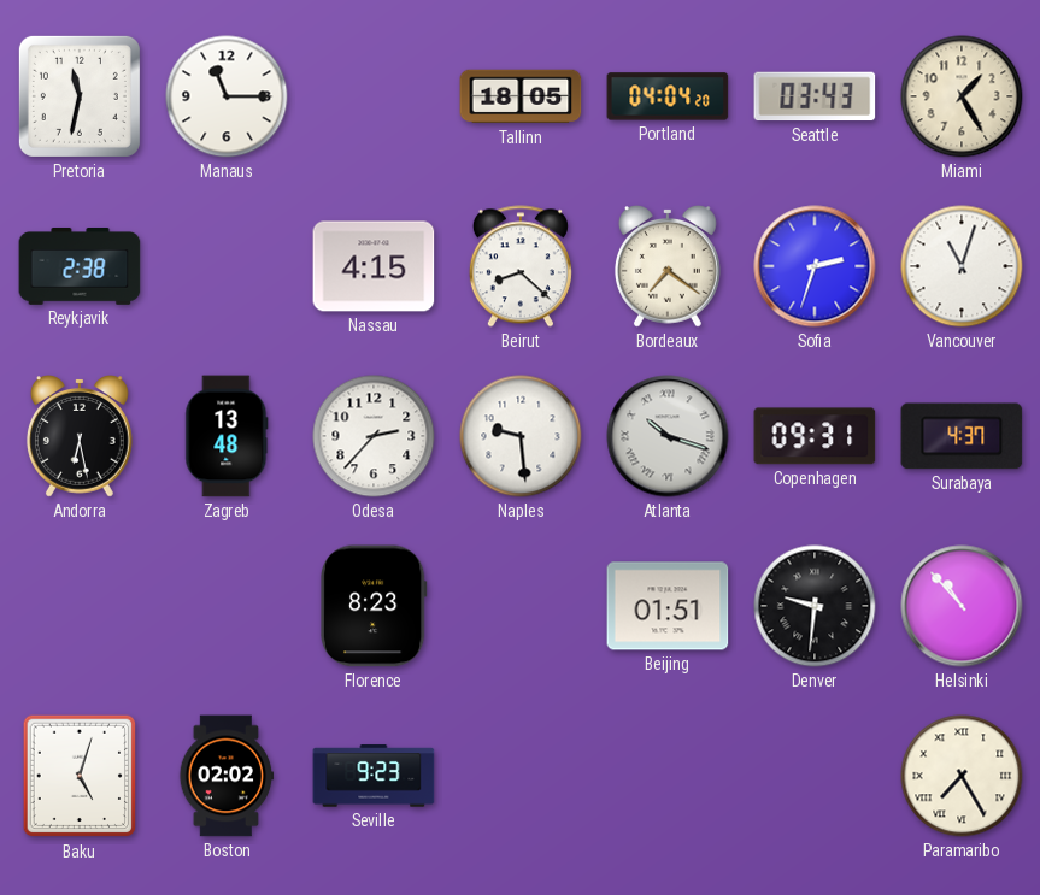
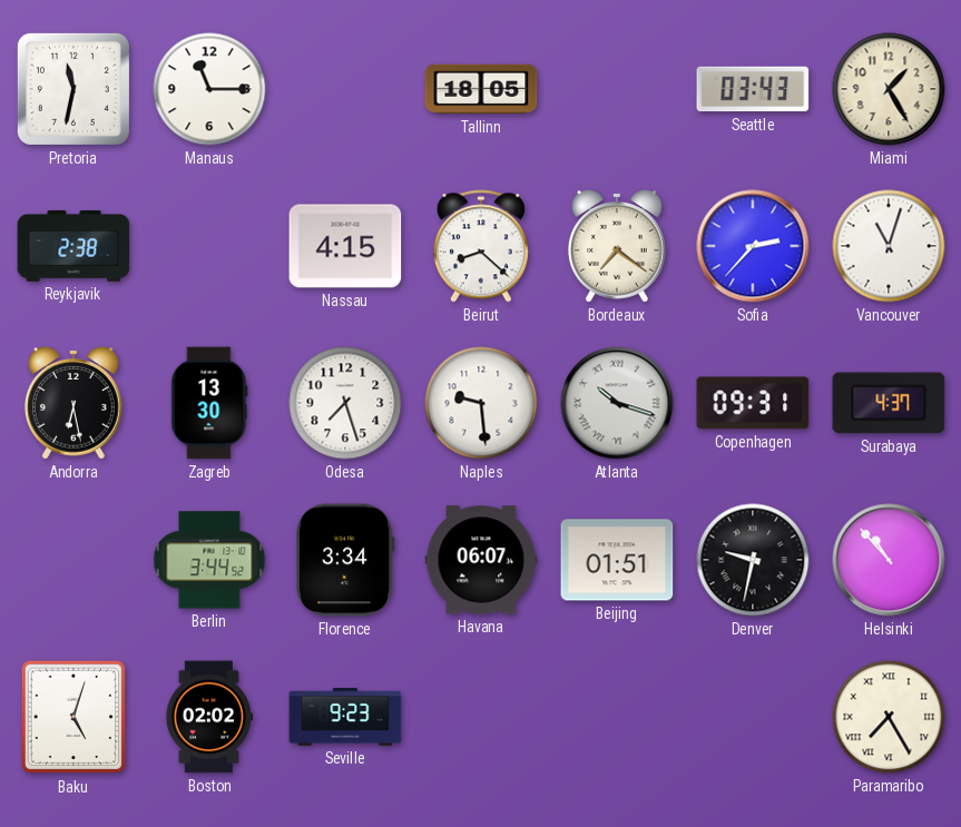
Portland: 04:04 -> none
Sofia: 2:33 -> 2:37
Zagreb: 13:48 -> 13:30
Odesa: 2:37 -> 7:27
Berlin: none -> 3:44
Florence: 8:23 -> 3:34
Havana: none -> 06:07
Denver: 9:31 -> 9:32
